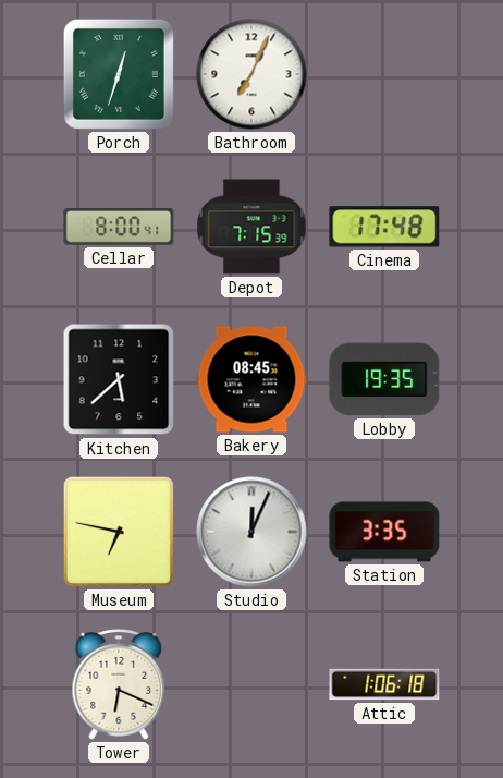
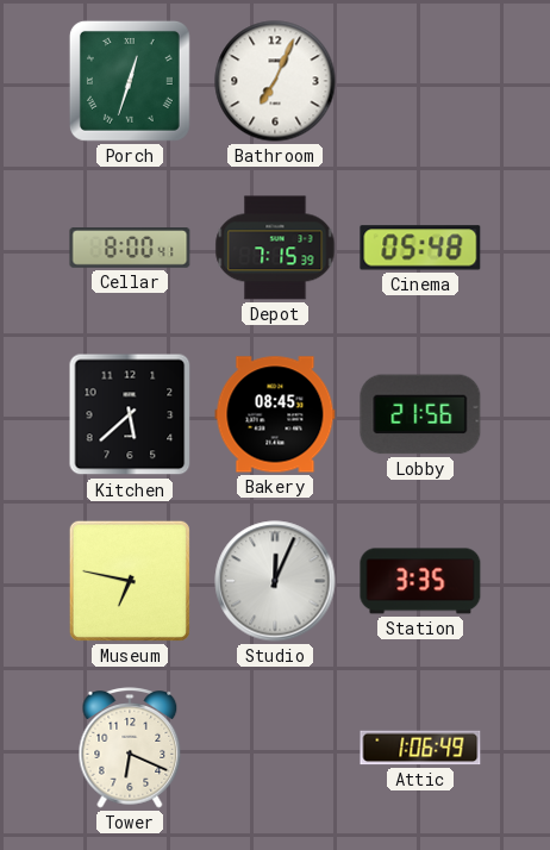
Cinema: 17:48 -> 05:48
Lobby: 19:35 -> 21:56
Attic: 1:06:18 -> 1:06:49
